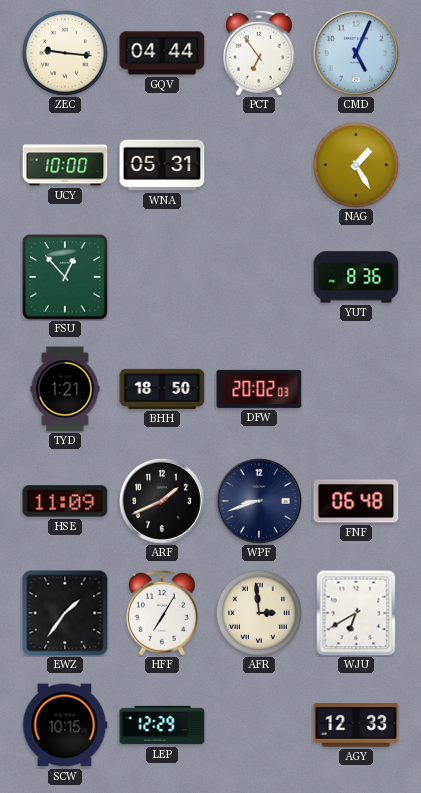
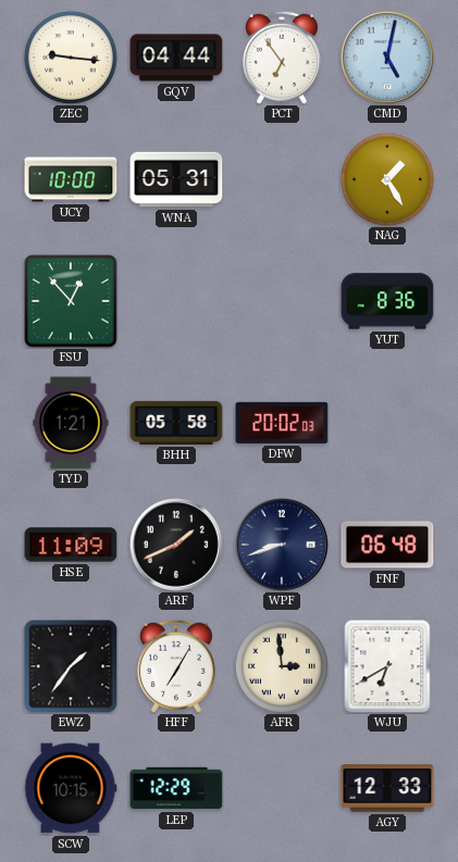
CMD: 5:04 -> 5:02
BHH: 18:50 -> 05:58
